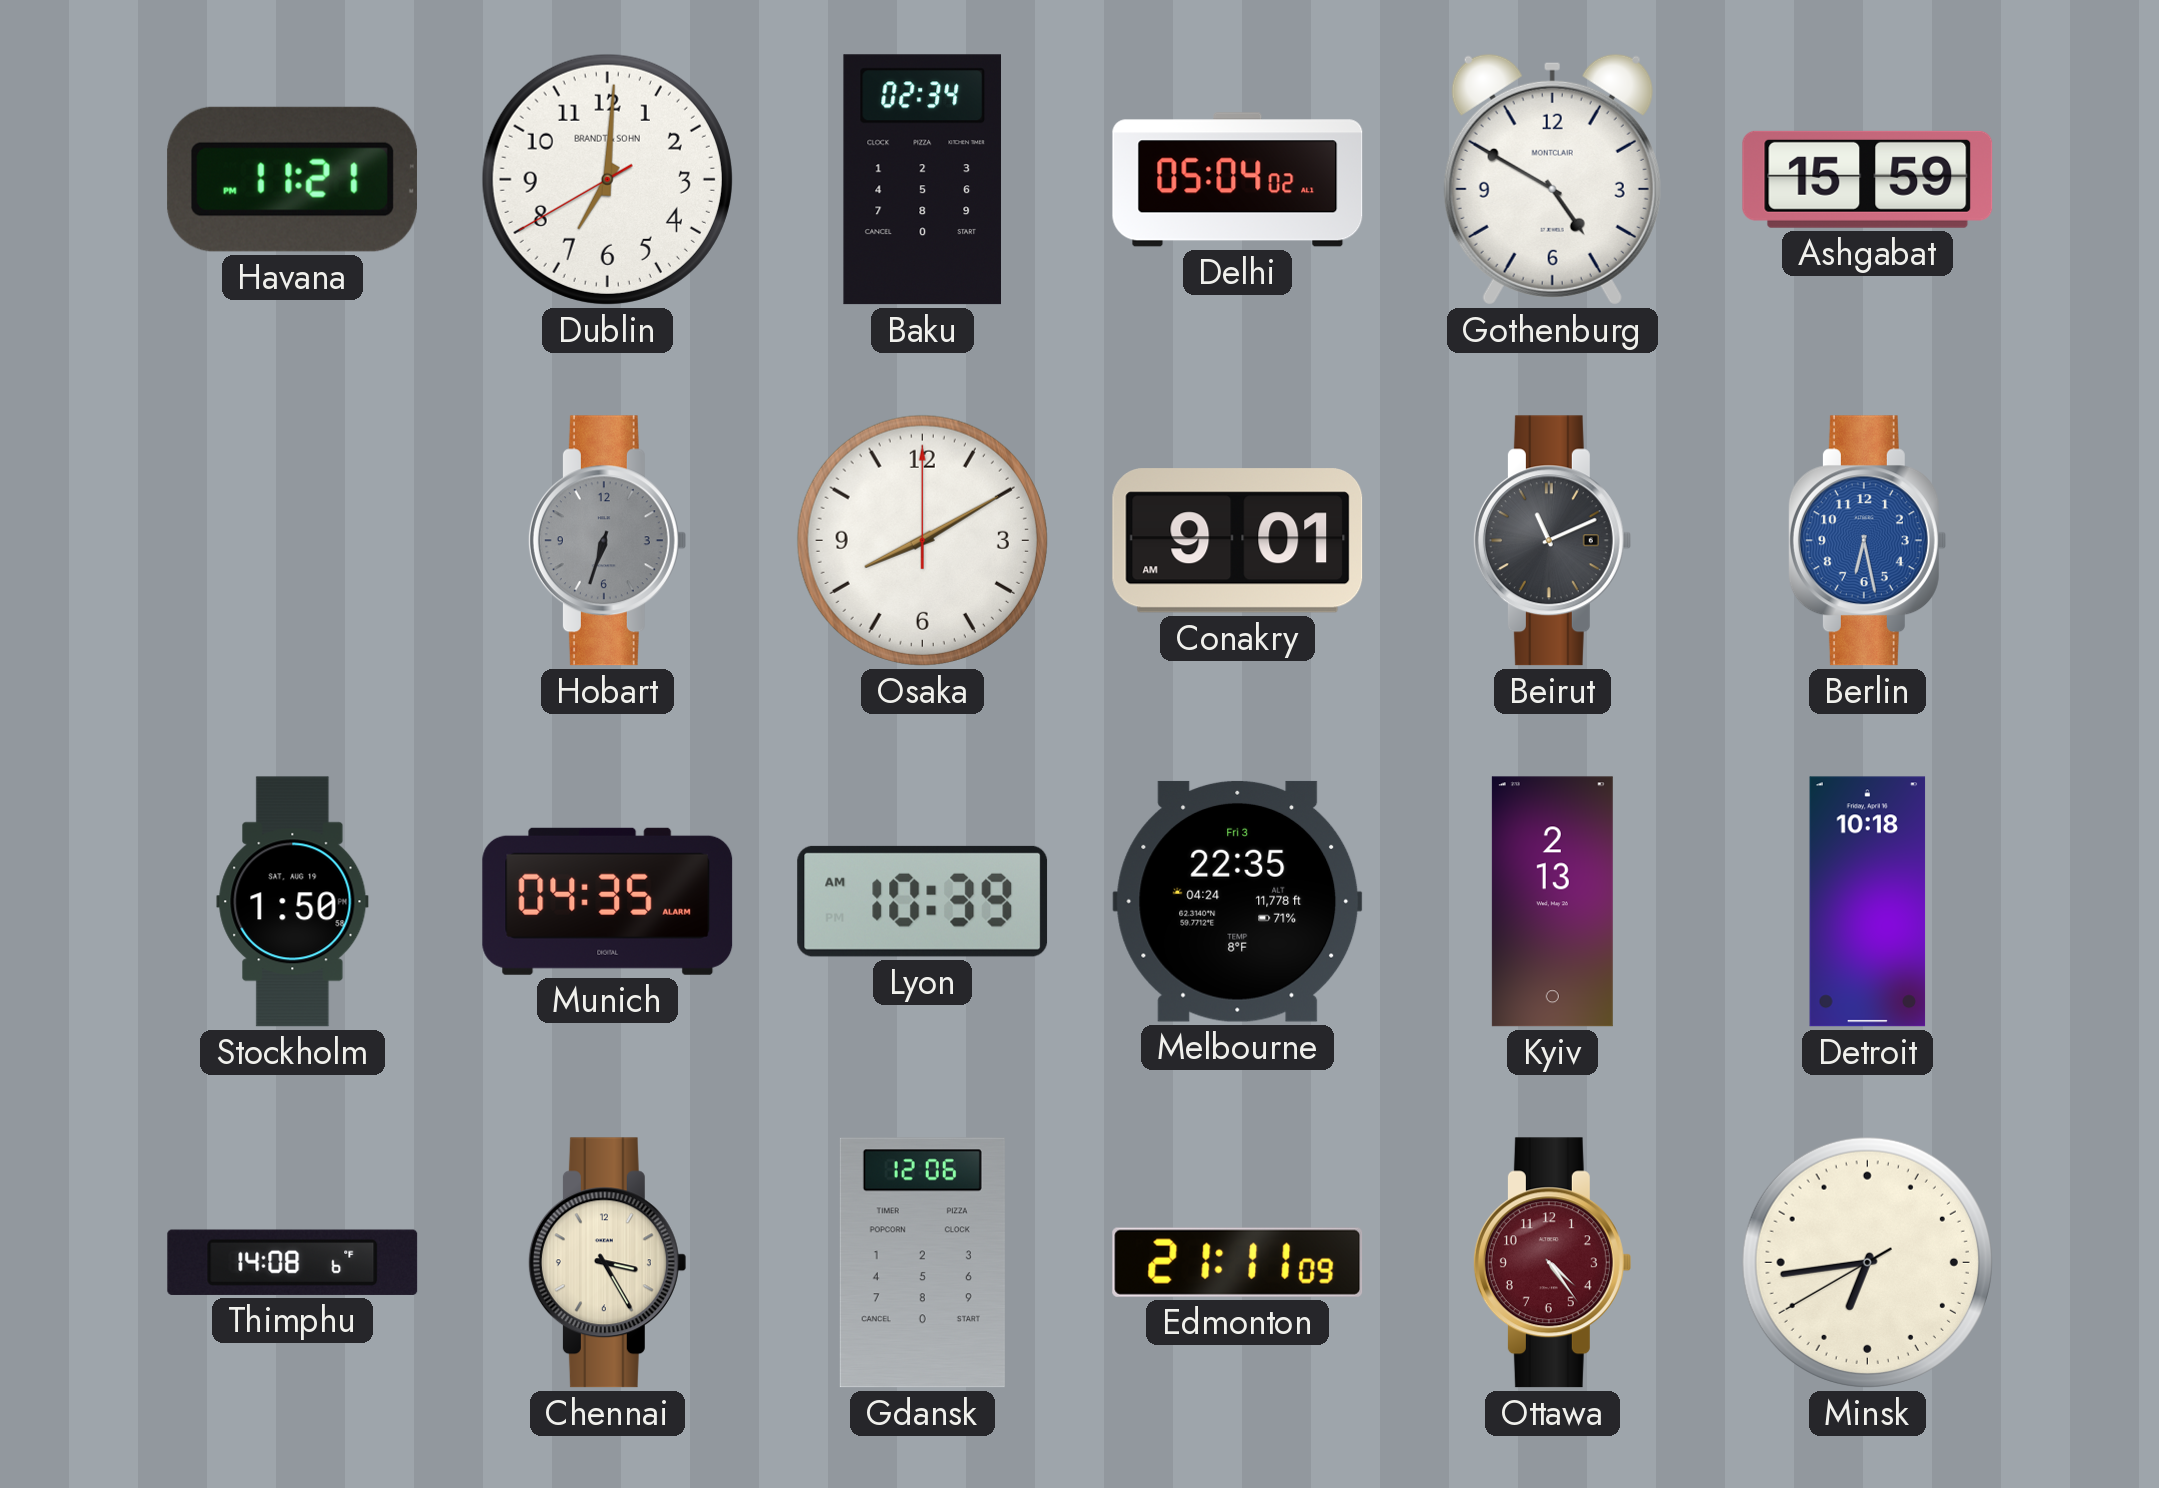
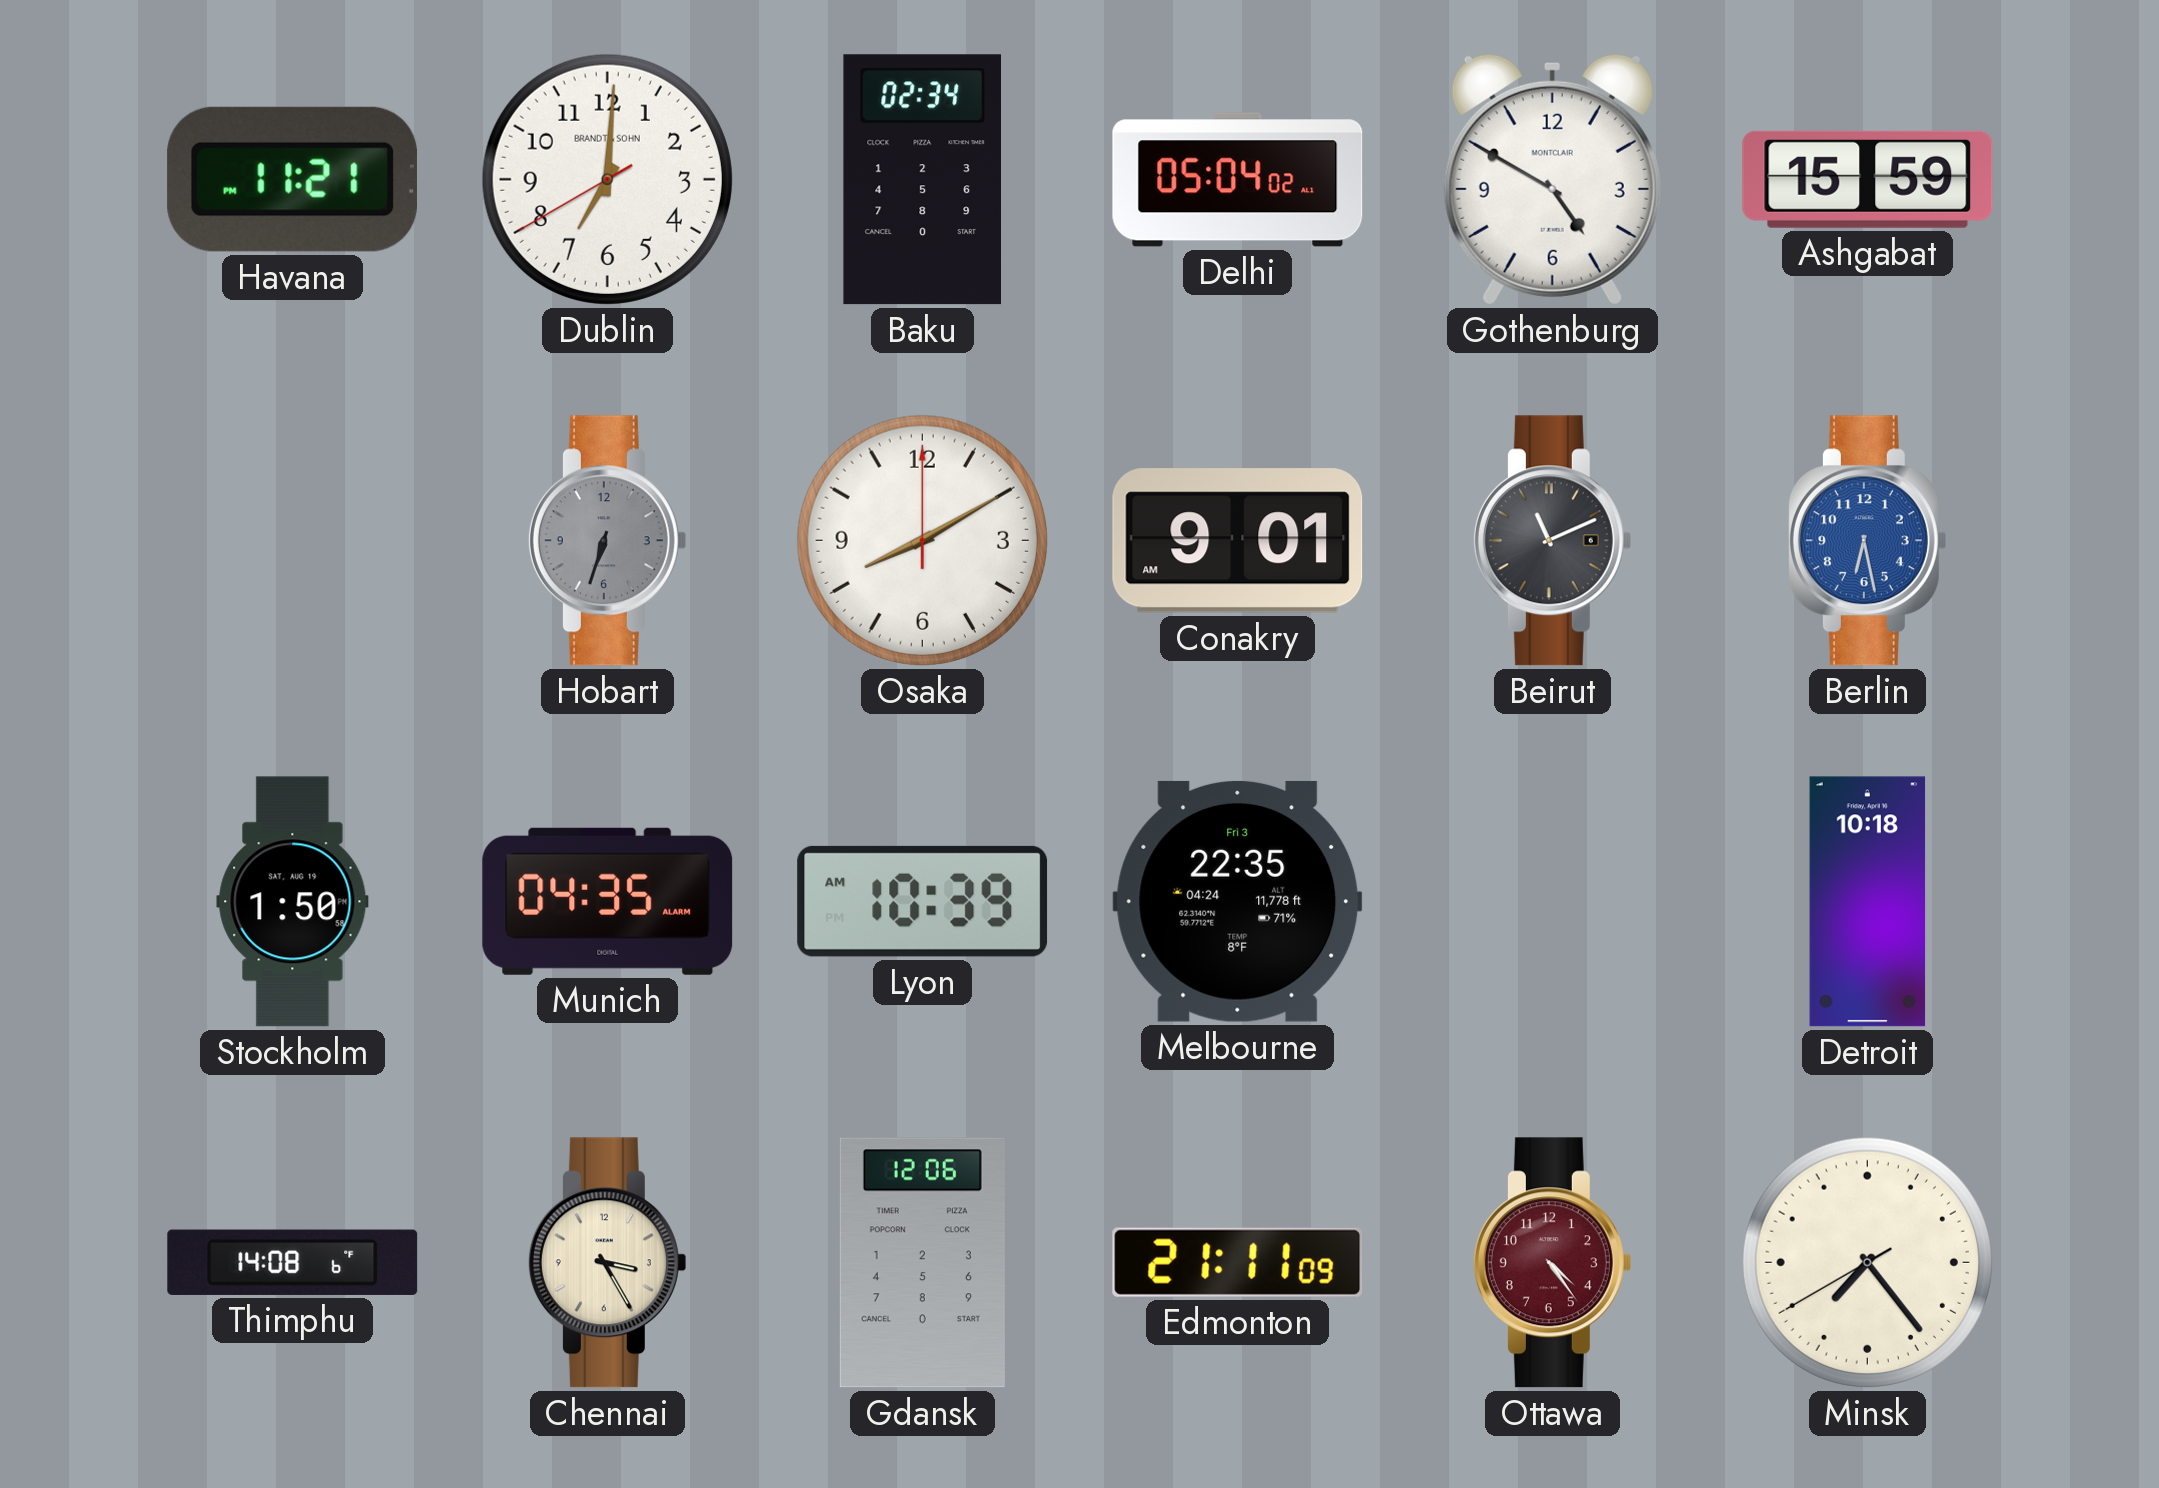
Kyiv: 2:13 -> none
Minsk: 6:43 -> 7:23
